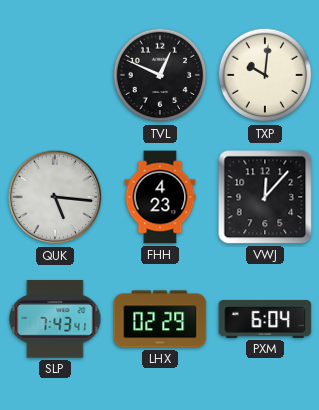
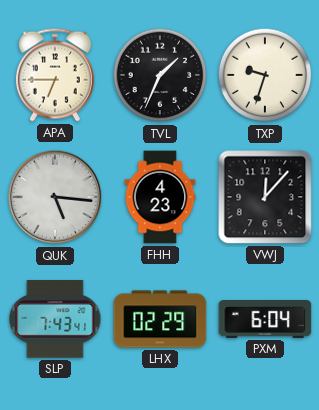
APA: none -> 6:45
TVL: 12:49 -> 1:34
TXP: 10:01 -> 9:33
